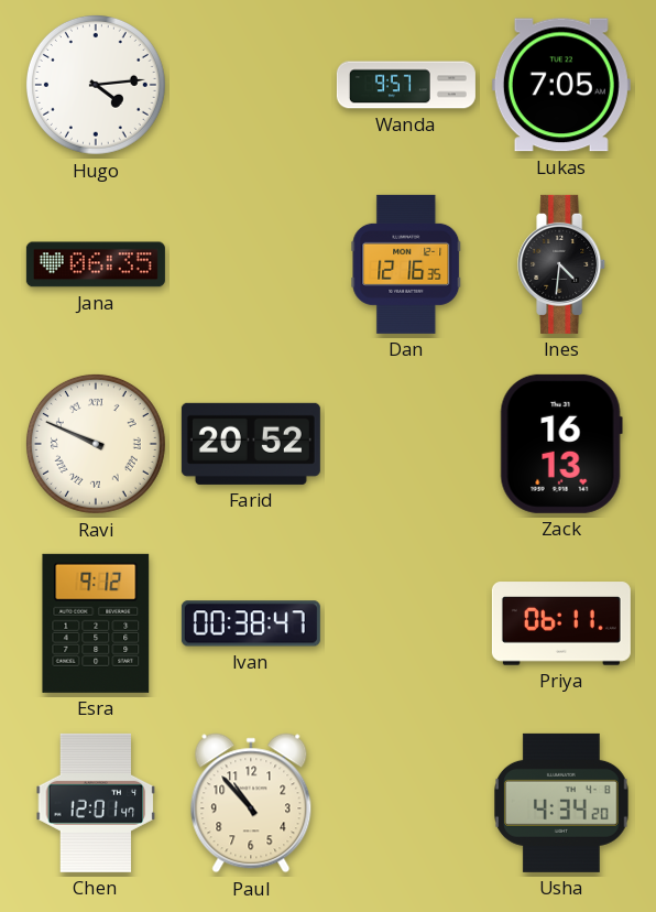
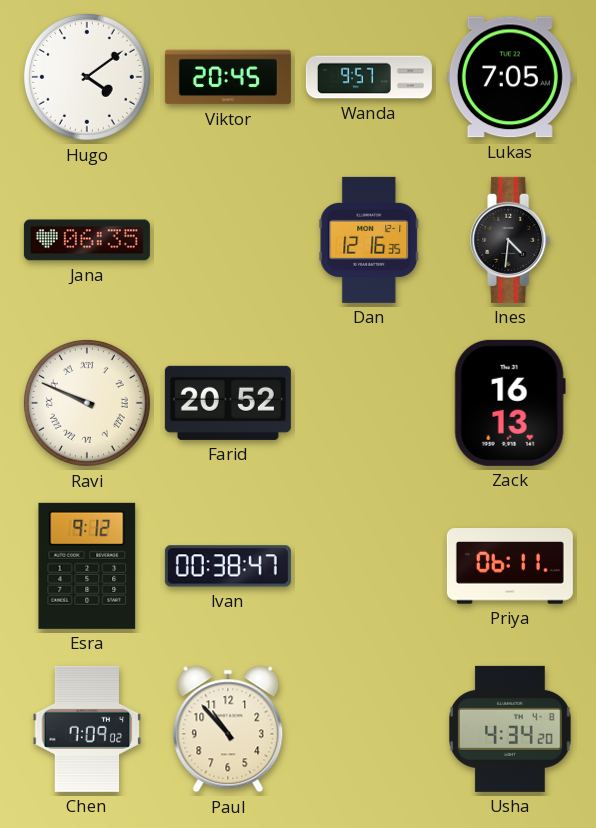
Hugo: 4:14 -> 4:09
Viktor: none -> 20:45
Chen: 12:01 -> 7:09
